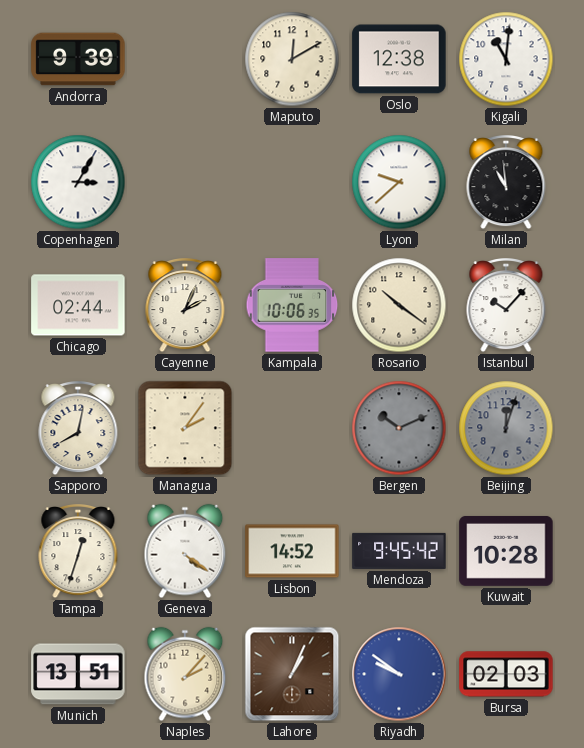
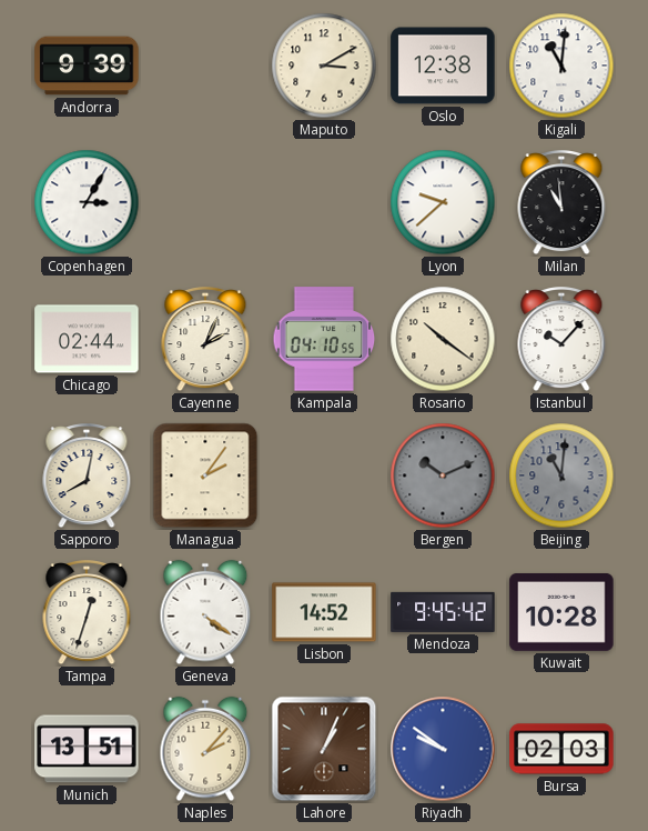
Maputo: 12:10 -> 3:10
Kampala: 10:06 -> 04:10
Beijing: 12:03 -> 11:01
